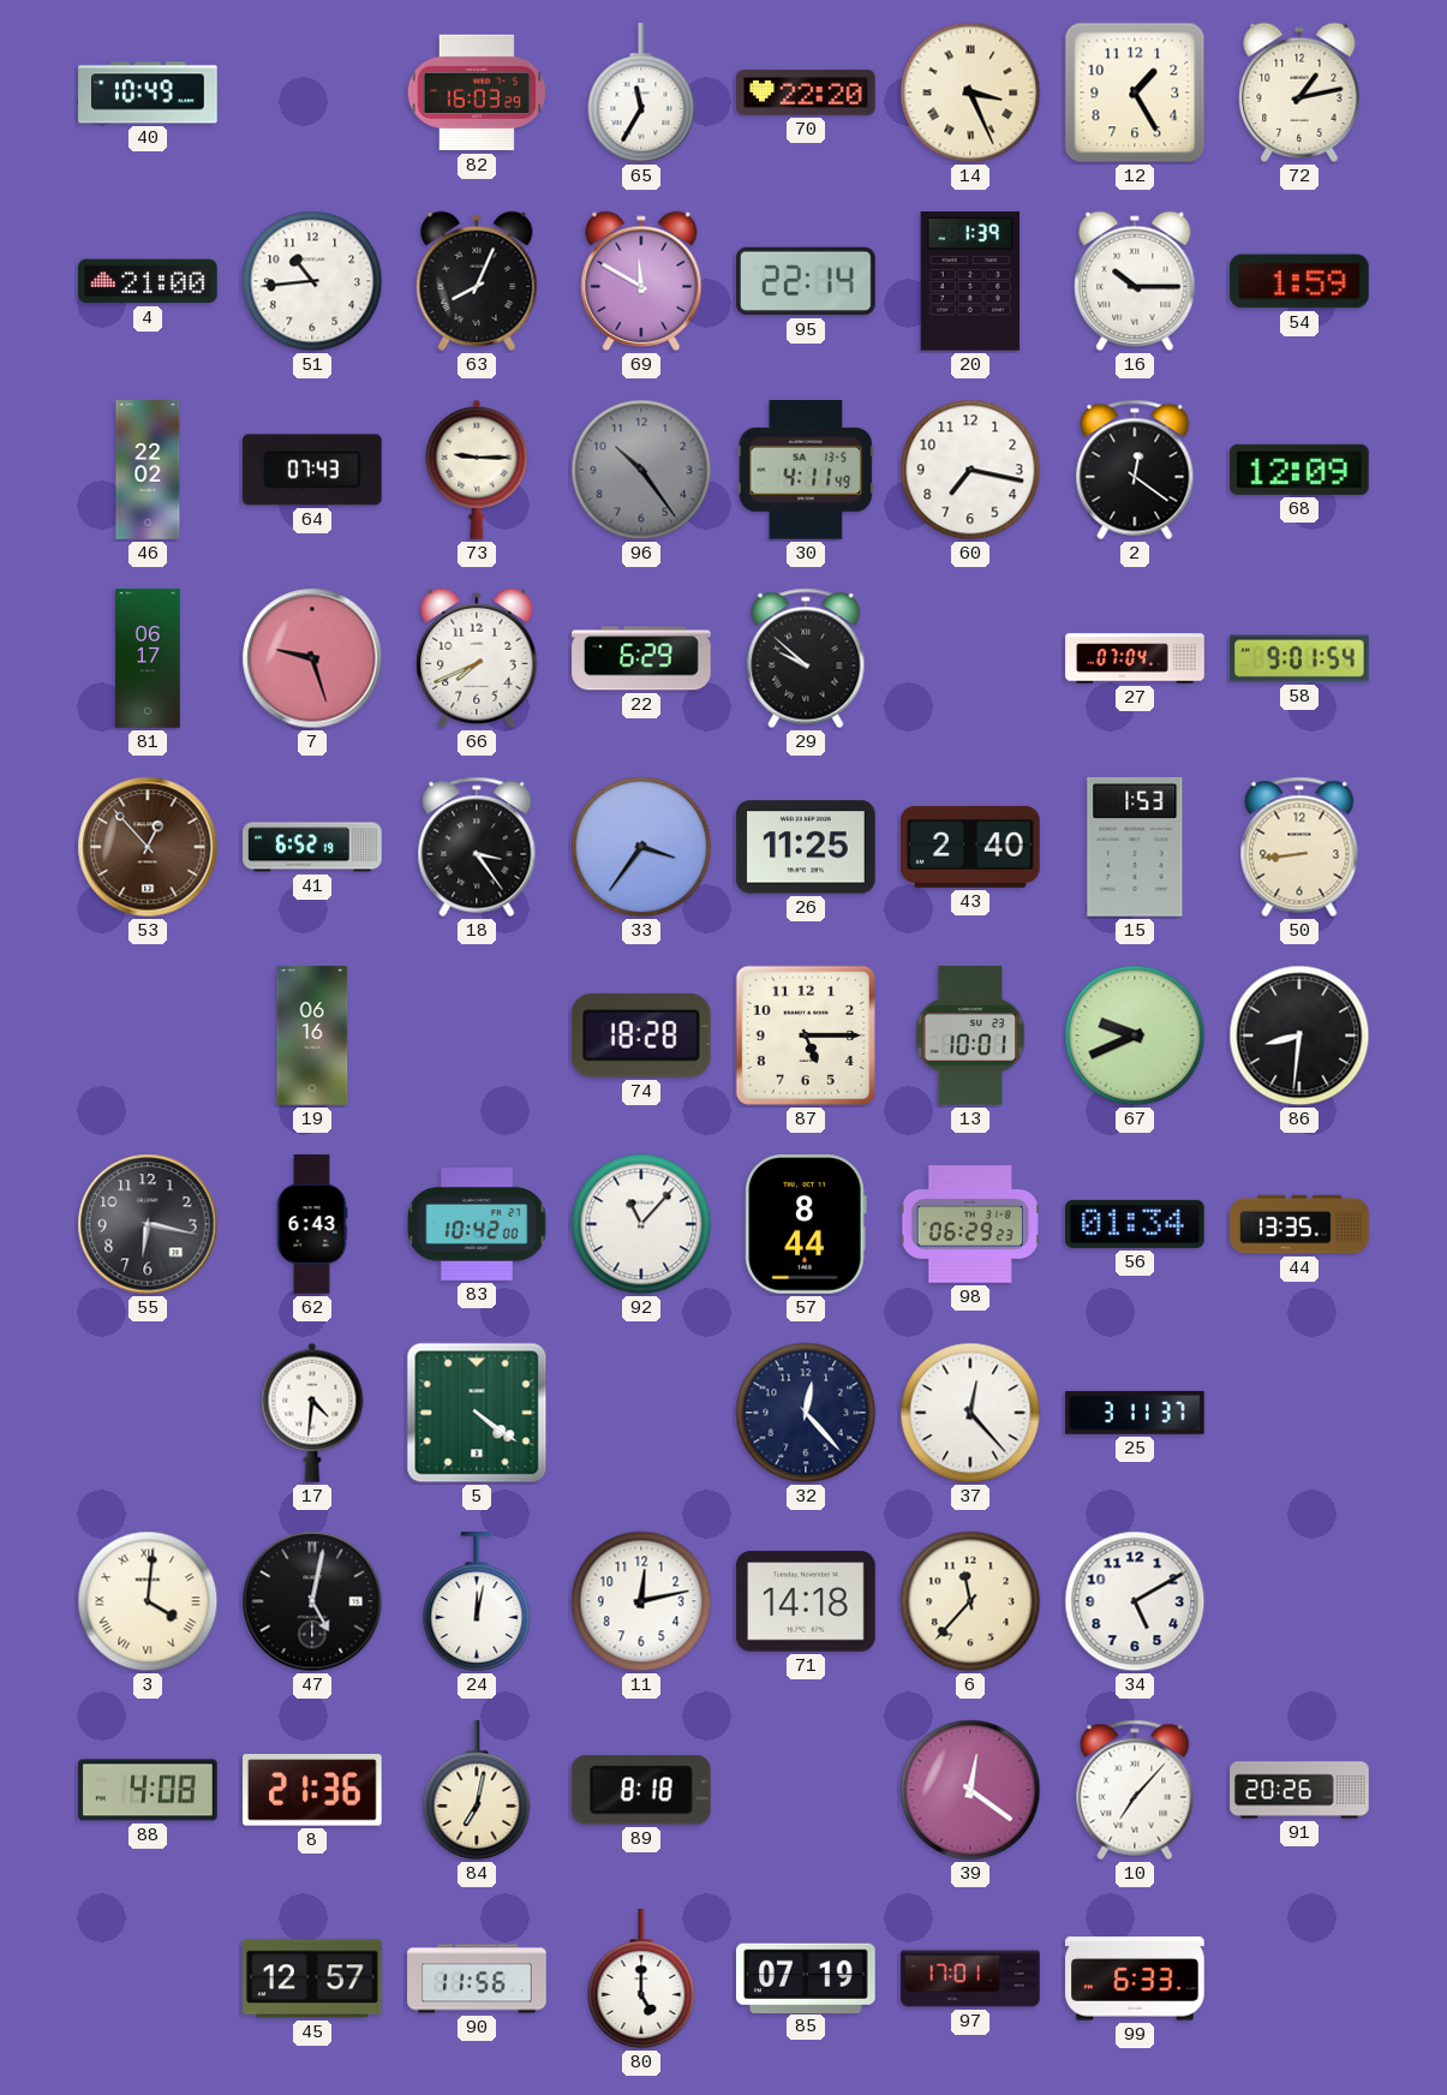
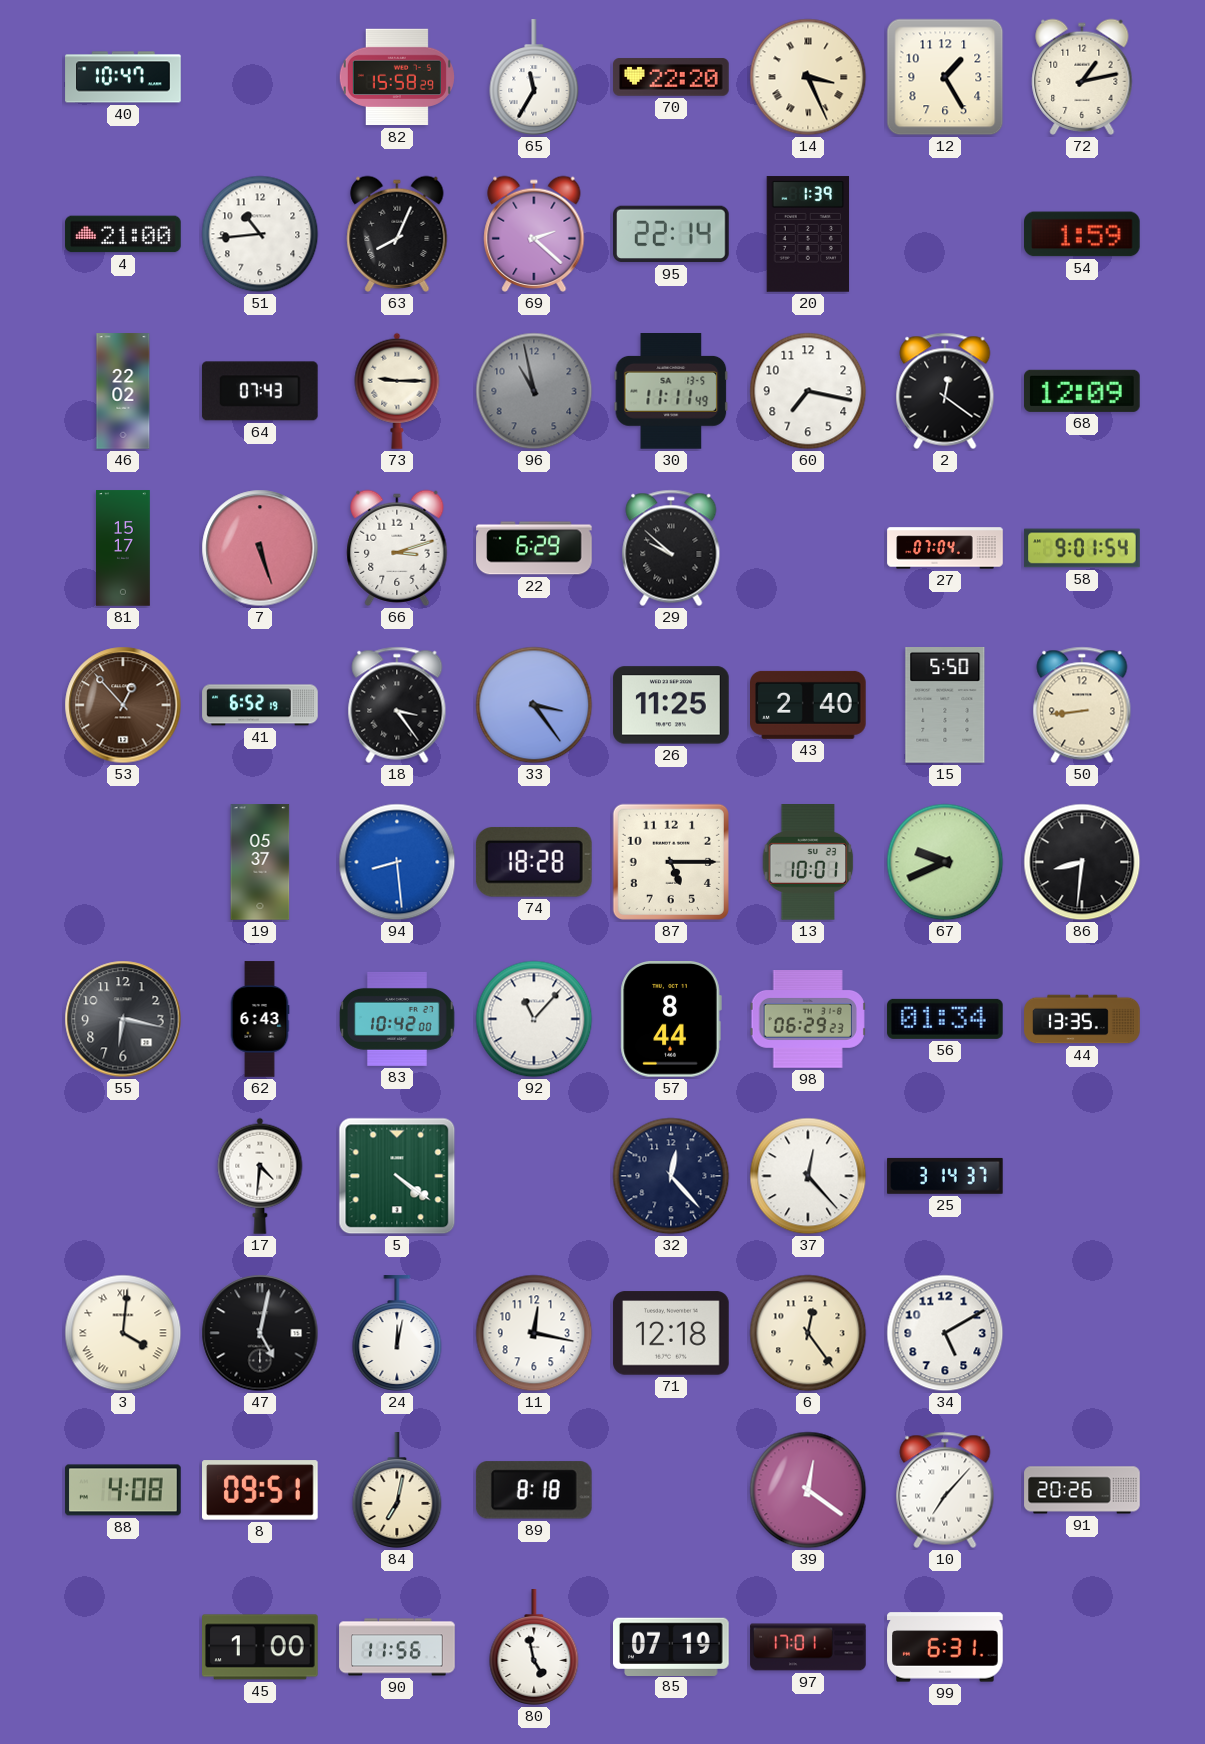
40: 10:49 -> 10:47
82: 16:03 -> 15:58
69: 11:50 -> 2:22
16: 10:15 -> none
96: 10:24 -> 10:58
30: 4:11 -> 11:11
81: 06:17 -> 15:17
7: 9:27 -> 5:27
66: 7:41 -> 3:12
33: 3:36 -> 3:24
15: 1:53 -> 5:50
19: 06:16 -> 05:37
94: none -> 8:29
25: 3:11 -> 3:14
11: 12:13 -> 12:17
71: 14:18 -> 12:18
6: 11:37 -> 12:24
8: 21:36 -> 09:51
45: 12:57 -> 1:00
80: 5:00 -> 4:58
99: 6:33 -> 6:31
